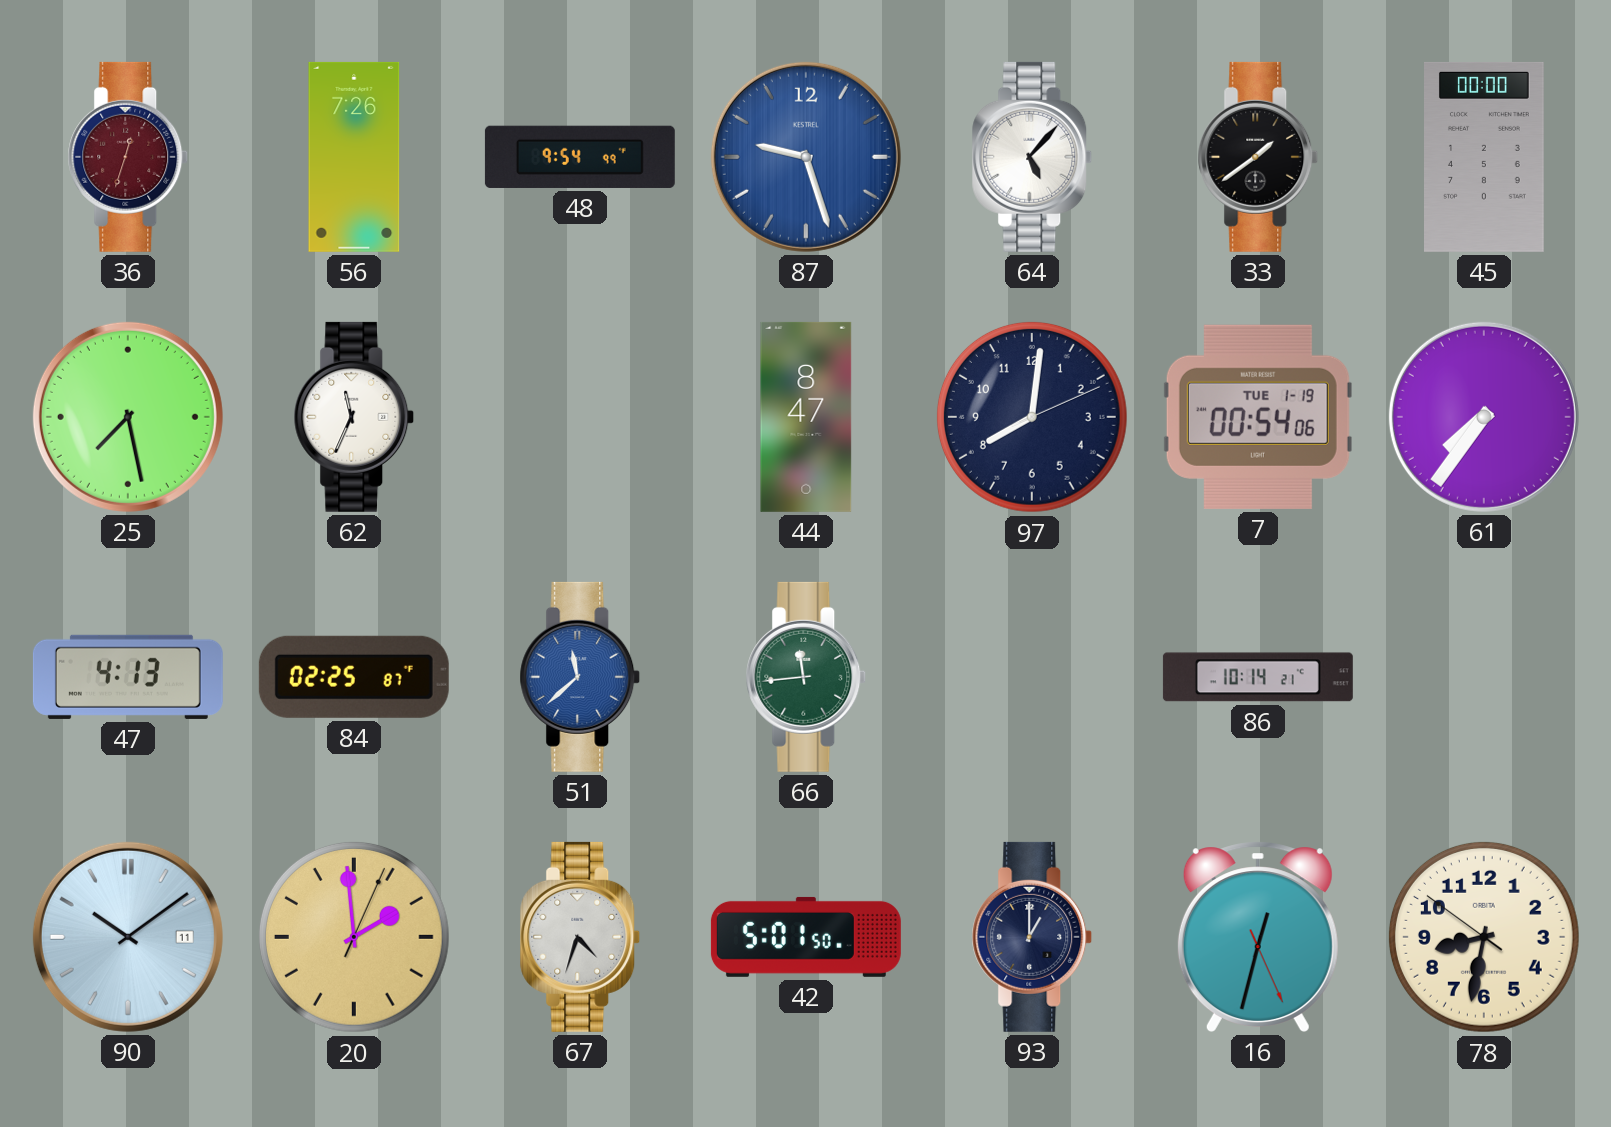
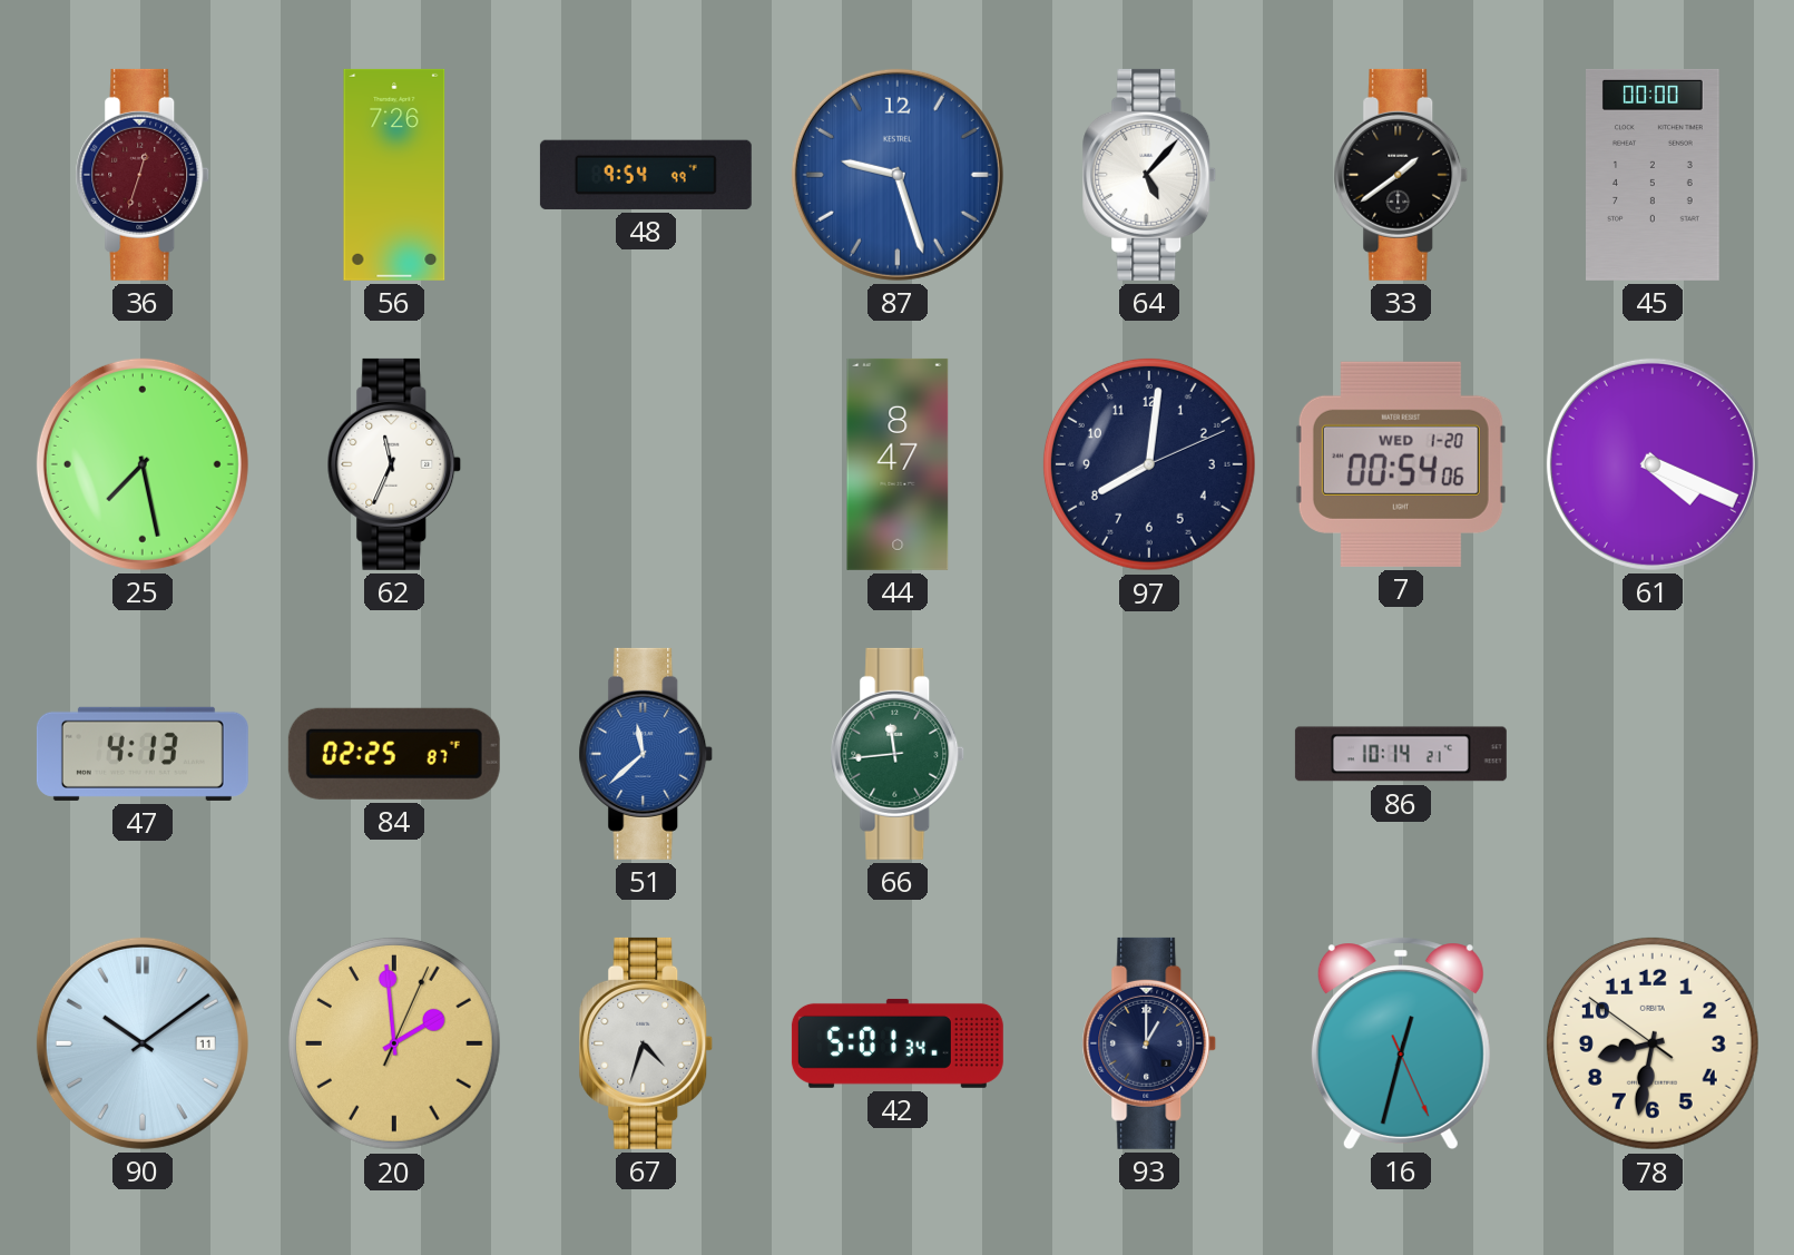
7 date: TUE 1-19 -> WED 1-20
61: 7:36 -> 4:19
42: 5:01:50 -> 5:01:34
